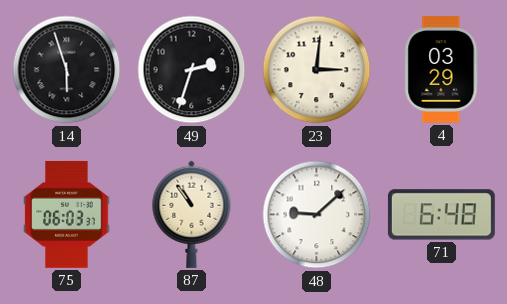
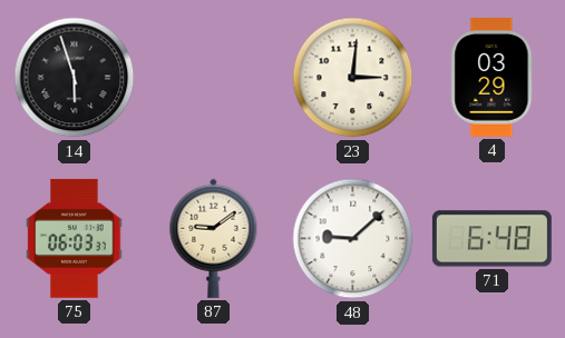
49: 2:33 -> none
87: 10:54 -> 9:09
